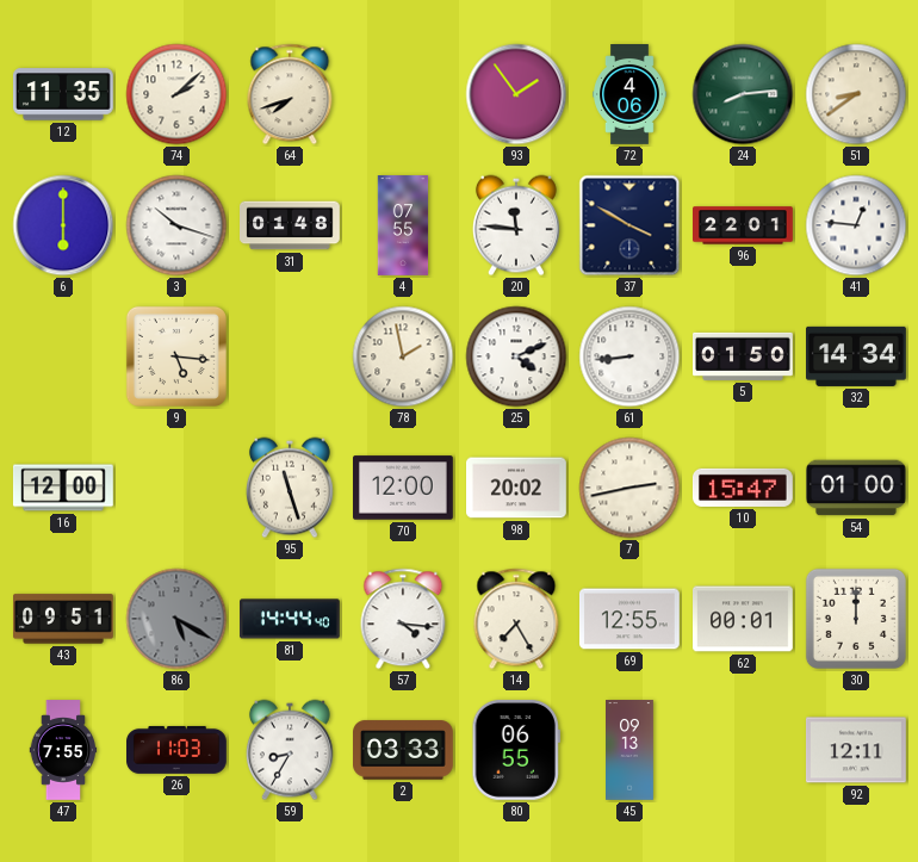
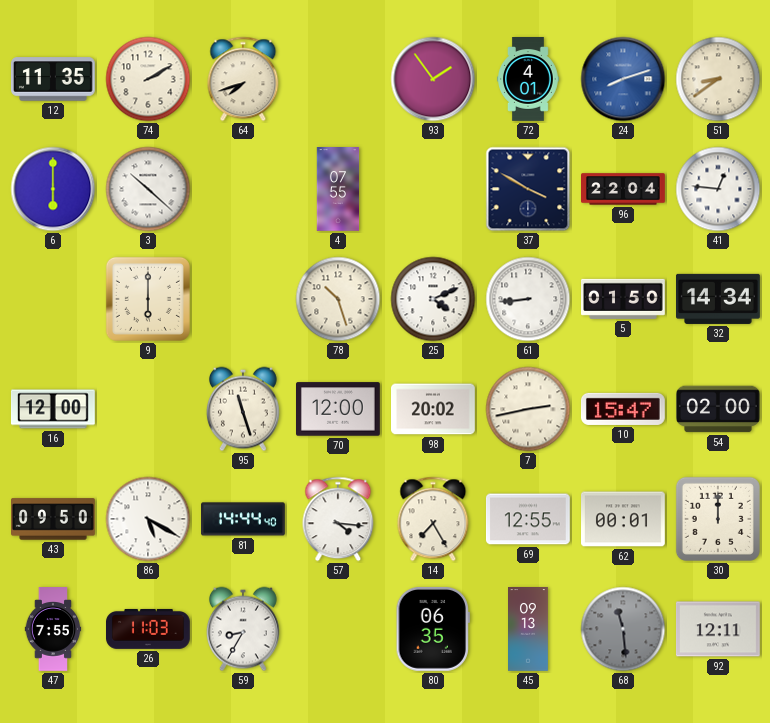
74: 2:08 -> 2:10
72: 4:06 -> 4:01
24: 8:14 -> 8:12
24 dial: green -> blue
3: 10:18 -> 10:22
31: 01:48 -> none
20: 11:46 -> none
96: 22:01 -> 22:04
9: 5:16 -> 6:00
78: 1:58 -> 10:27
54: 01:00 -> 02:00
43: 09:51 -> 09:50
86 dial: grey -> white
2: 03:33 -> none
80: 06:55 -> 06:35
68: none -> 11:29
